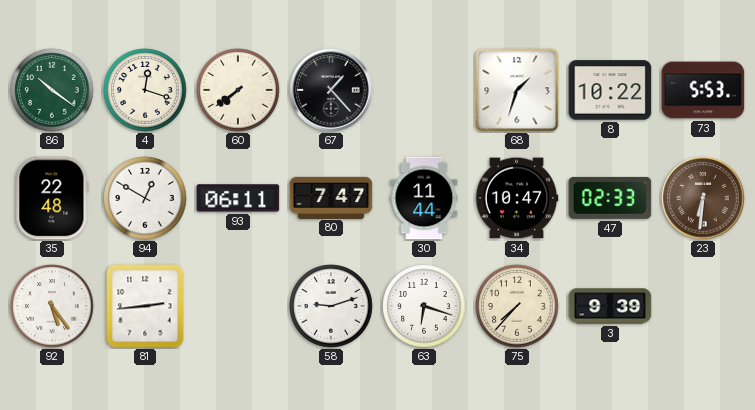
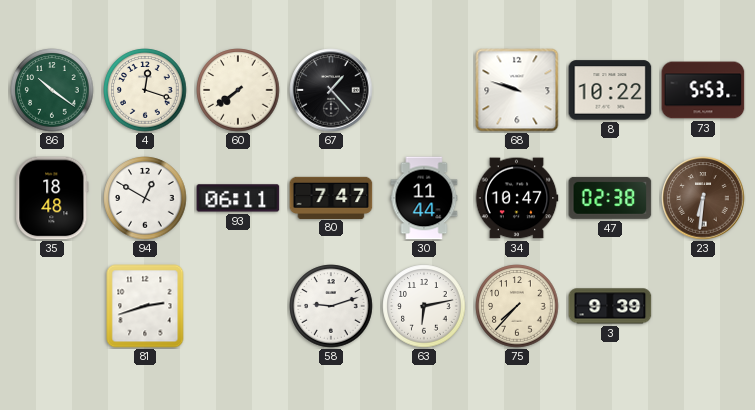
68: 1:33 -> 9:48
35: 22:48 -> 18:48
47: 02:33 -> 02:38
92: 5:24 -> none
81: 2:44 -> 2:42
63: 6:18 -> 6:13
